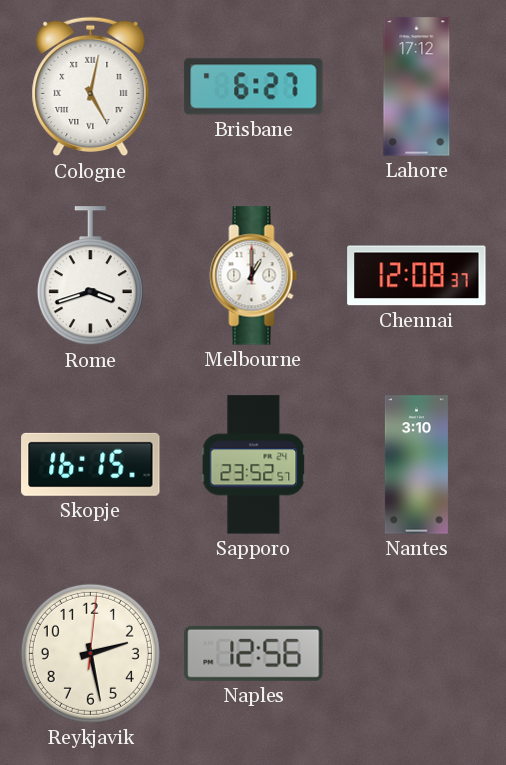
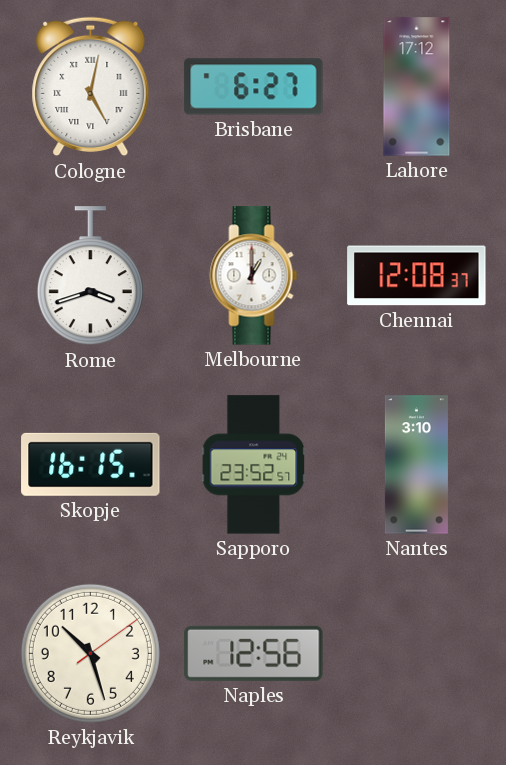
Reykjavik: 2:28 -> 10:27
